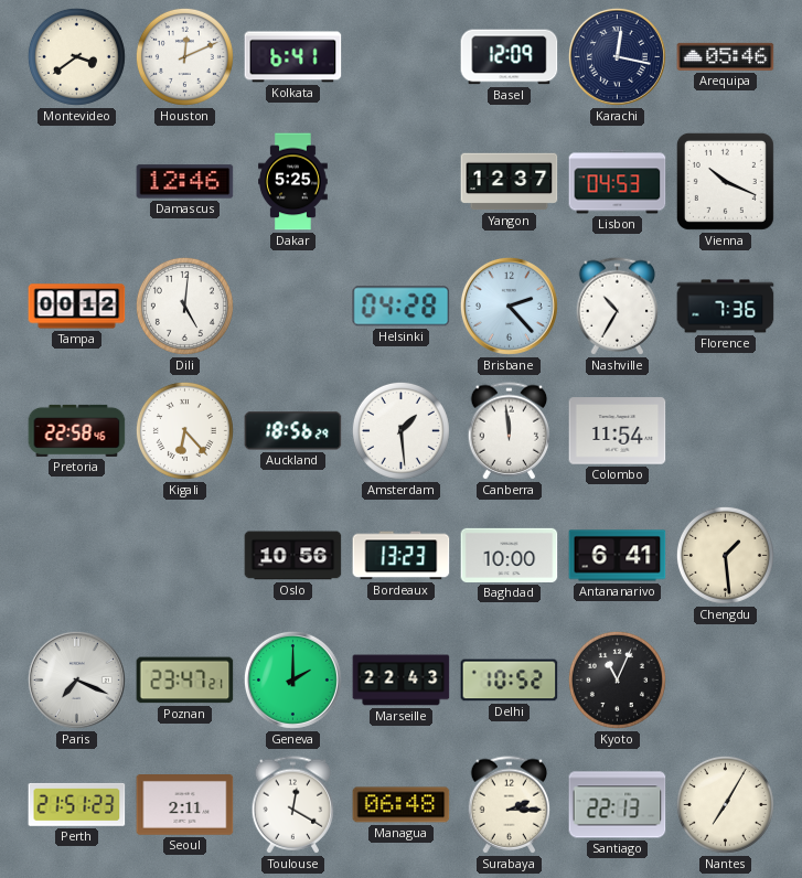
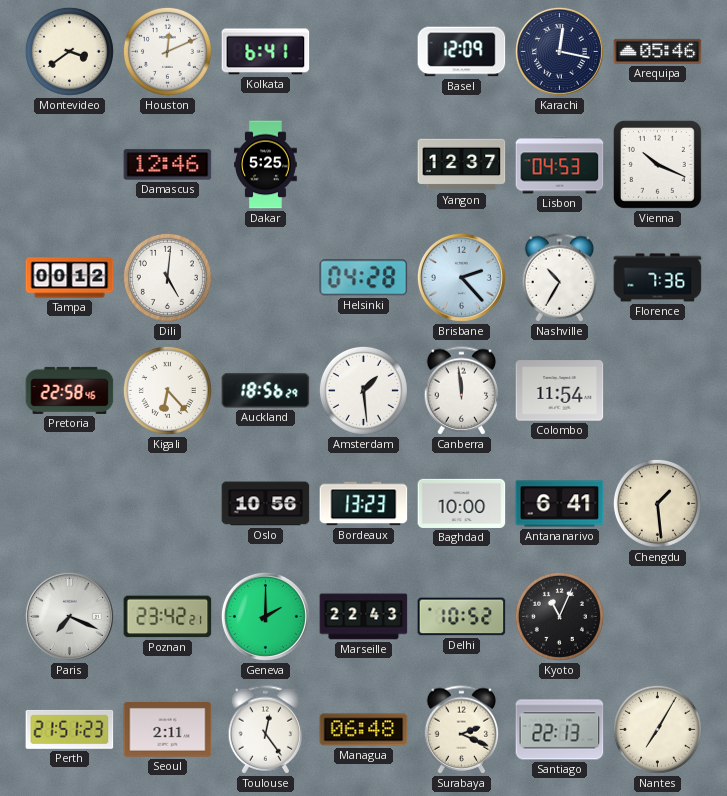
Poznan: 23:47 -> 23:42
Toulouse: 12:20 -> 12:24
Surabaya: 2:15 -> 2:19
